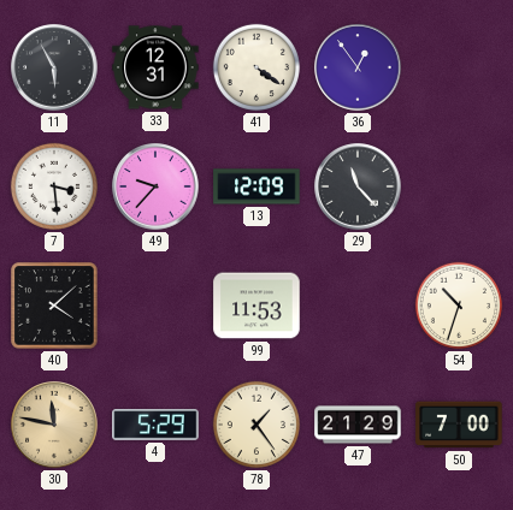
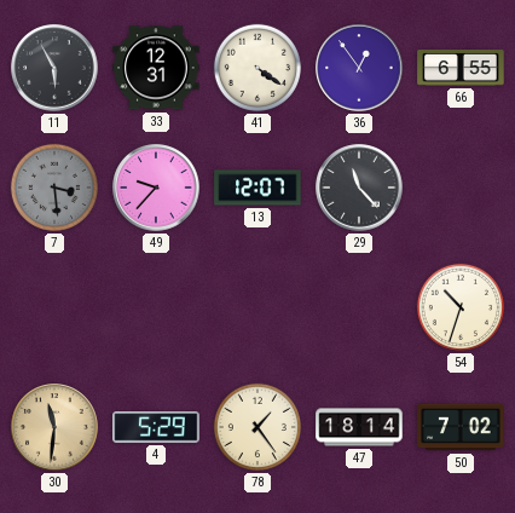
66: none -> 6:55
7 dial: white -> grey
13: 12:09 -> 12:07
40: 4:08 -> none
99: 11:53 -> none
30: 11:47 -> 11:31
47: 21:29 -> 18:14
50: 7:00 -> 7:02
